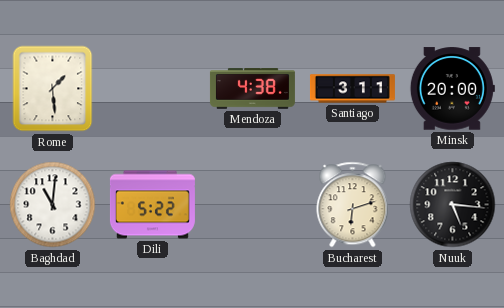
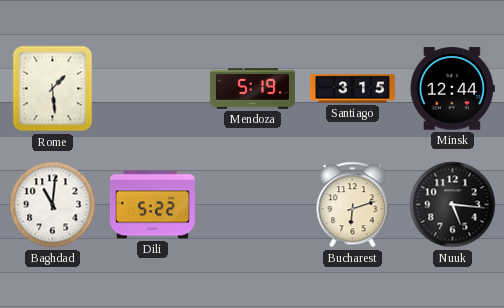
Mendoza: 4:38 -> 5:19
Santiago: 3:11 -> 3:15
Minsk: 20:00 -> 12:44
